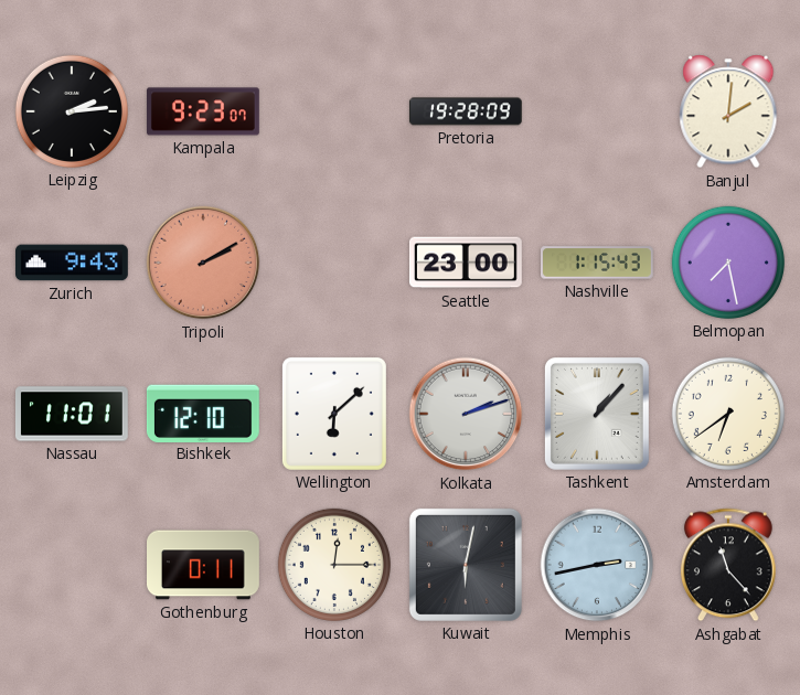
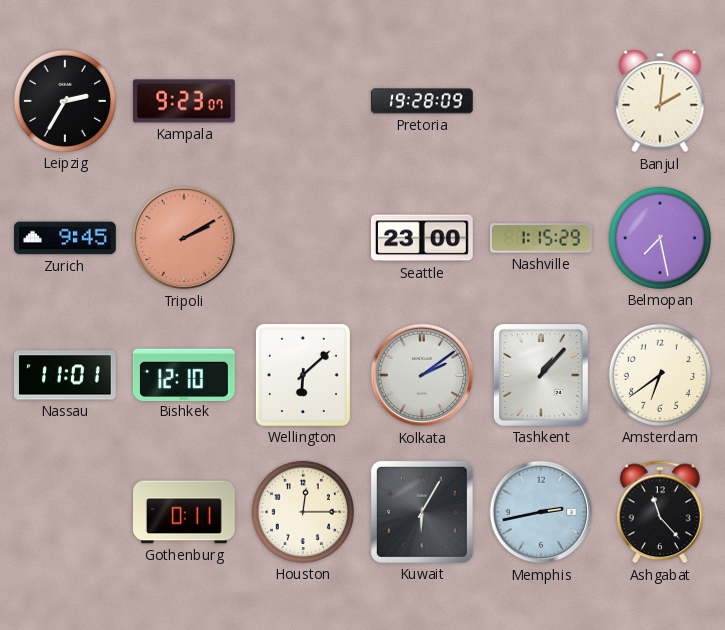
Leipzig: 2:14 -> 2:35
Zurich: 9:43 -> 9:45
Nashville: 1:15:43 -> 1:15:29
Kolkata: 2:12 -> 2:09
Kuwait: 6:02 -> 6:05
